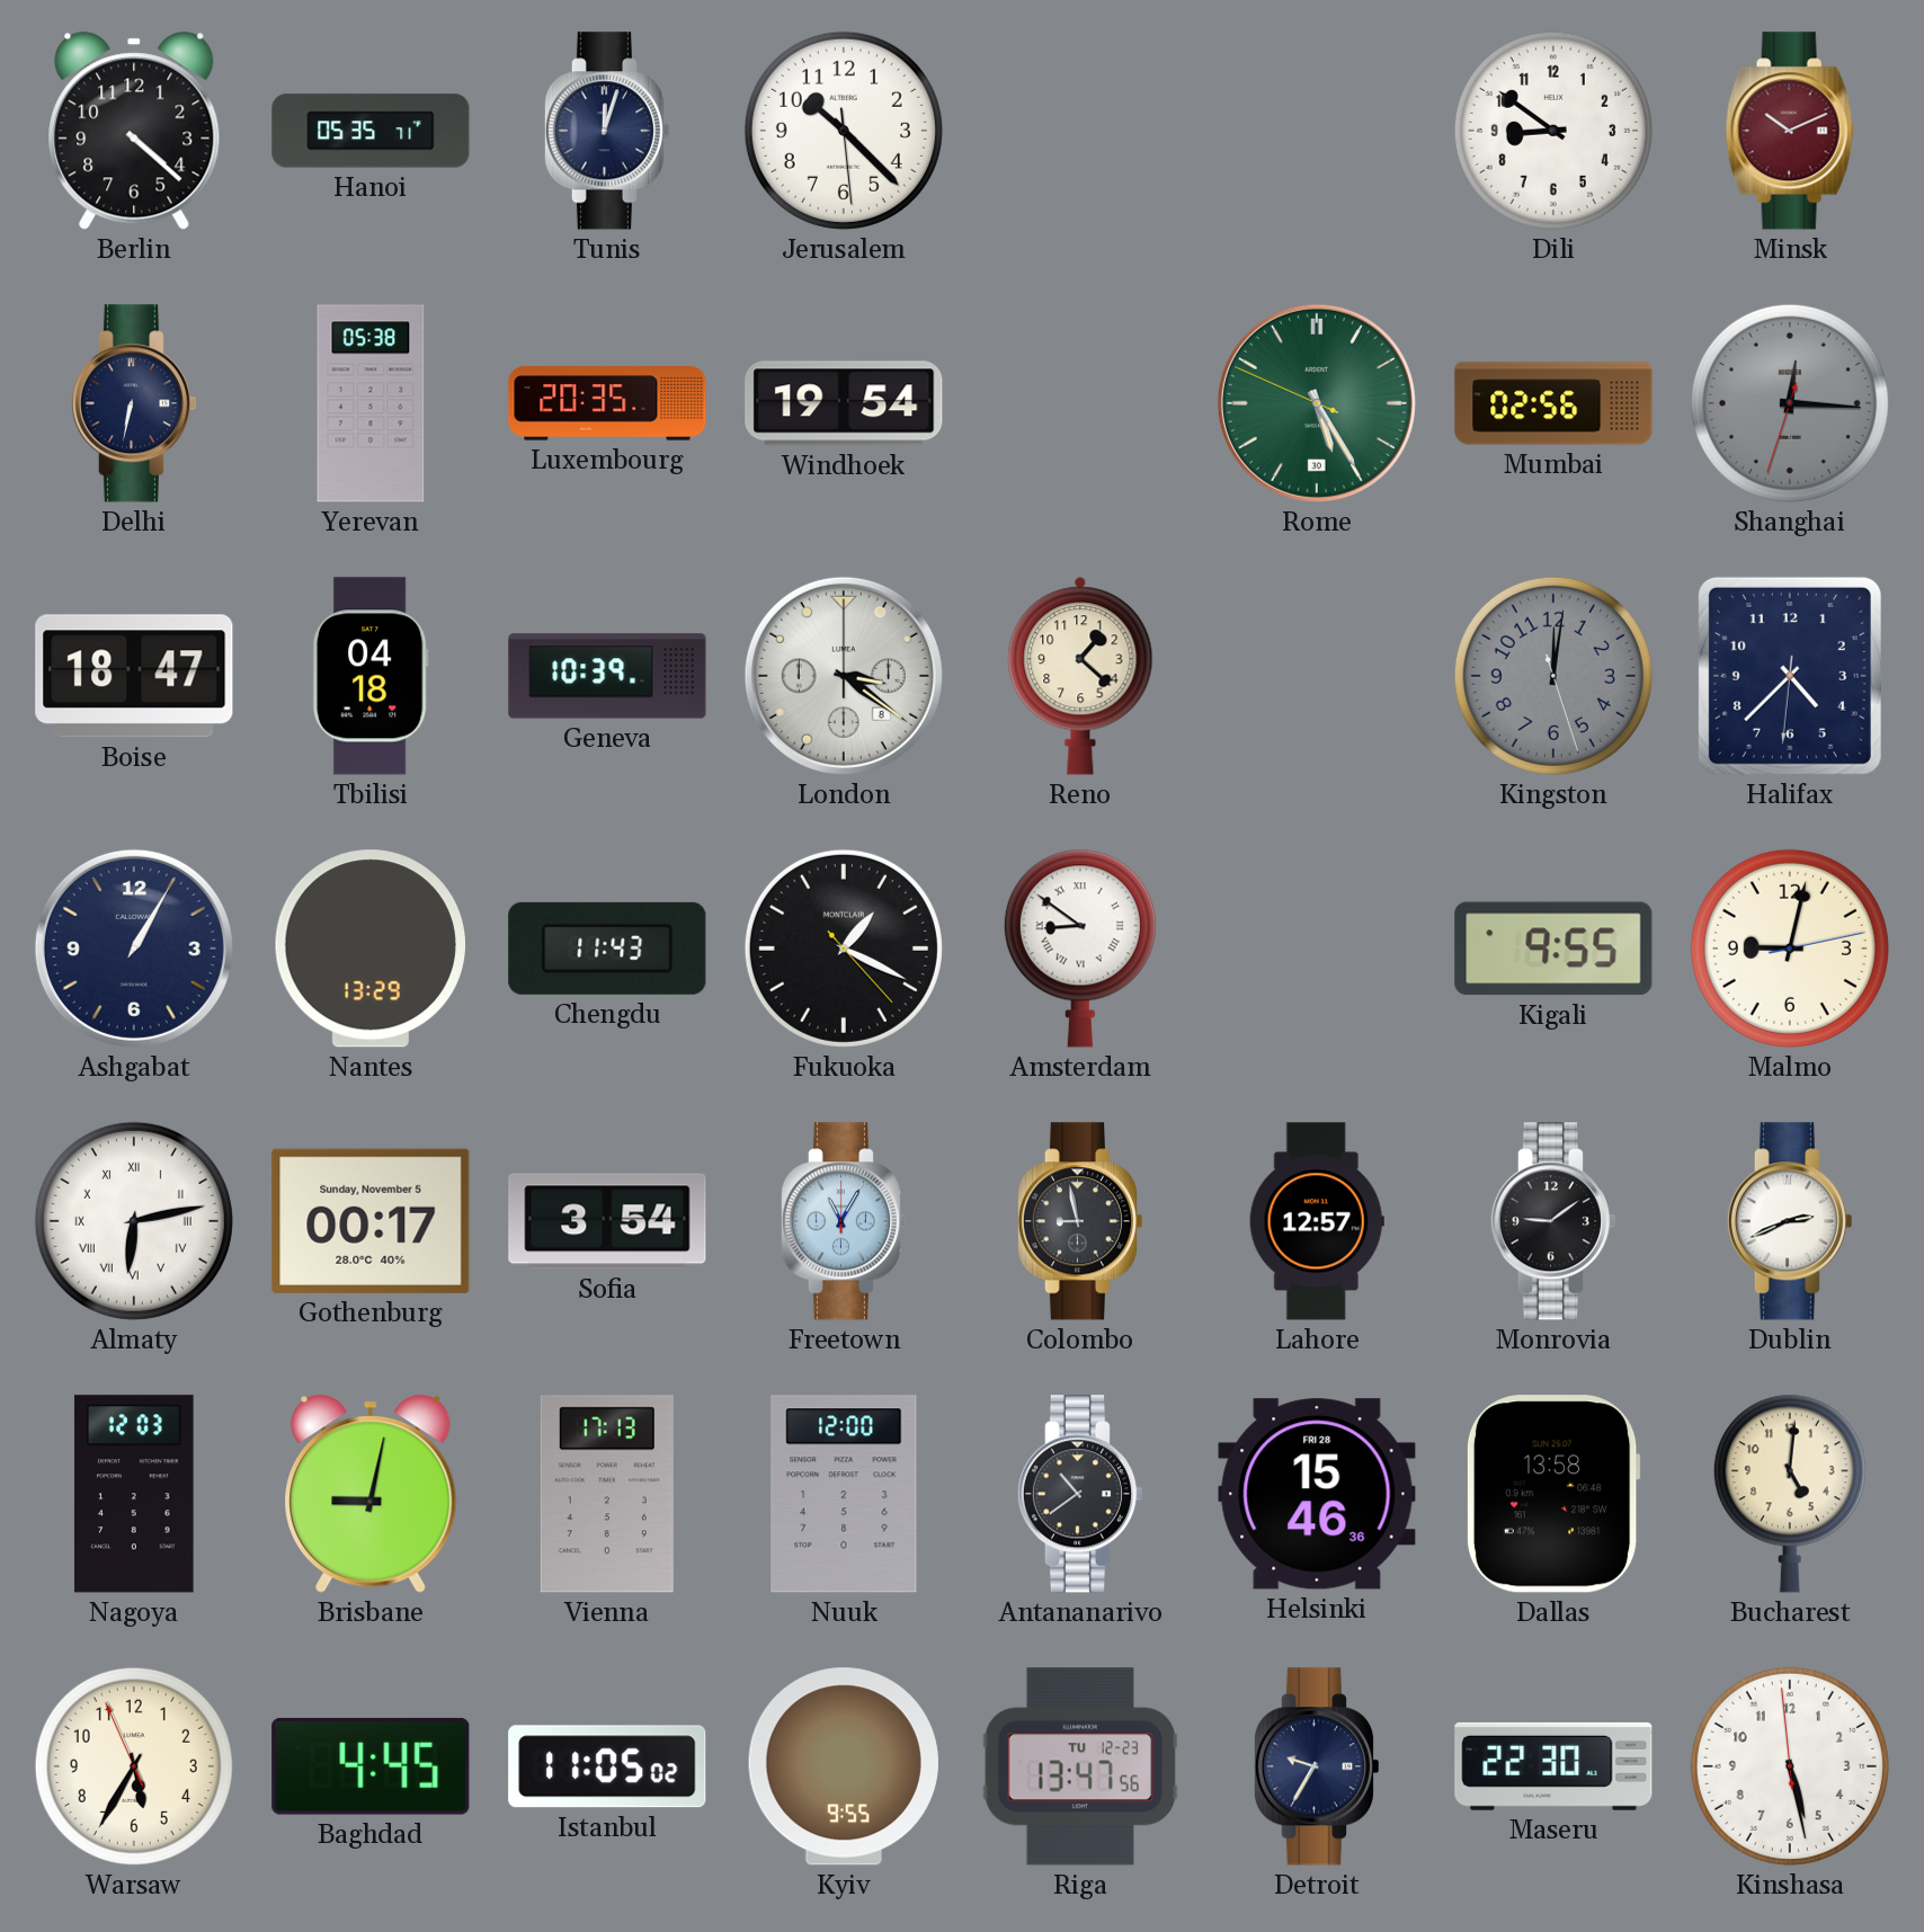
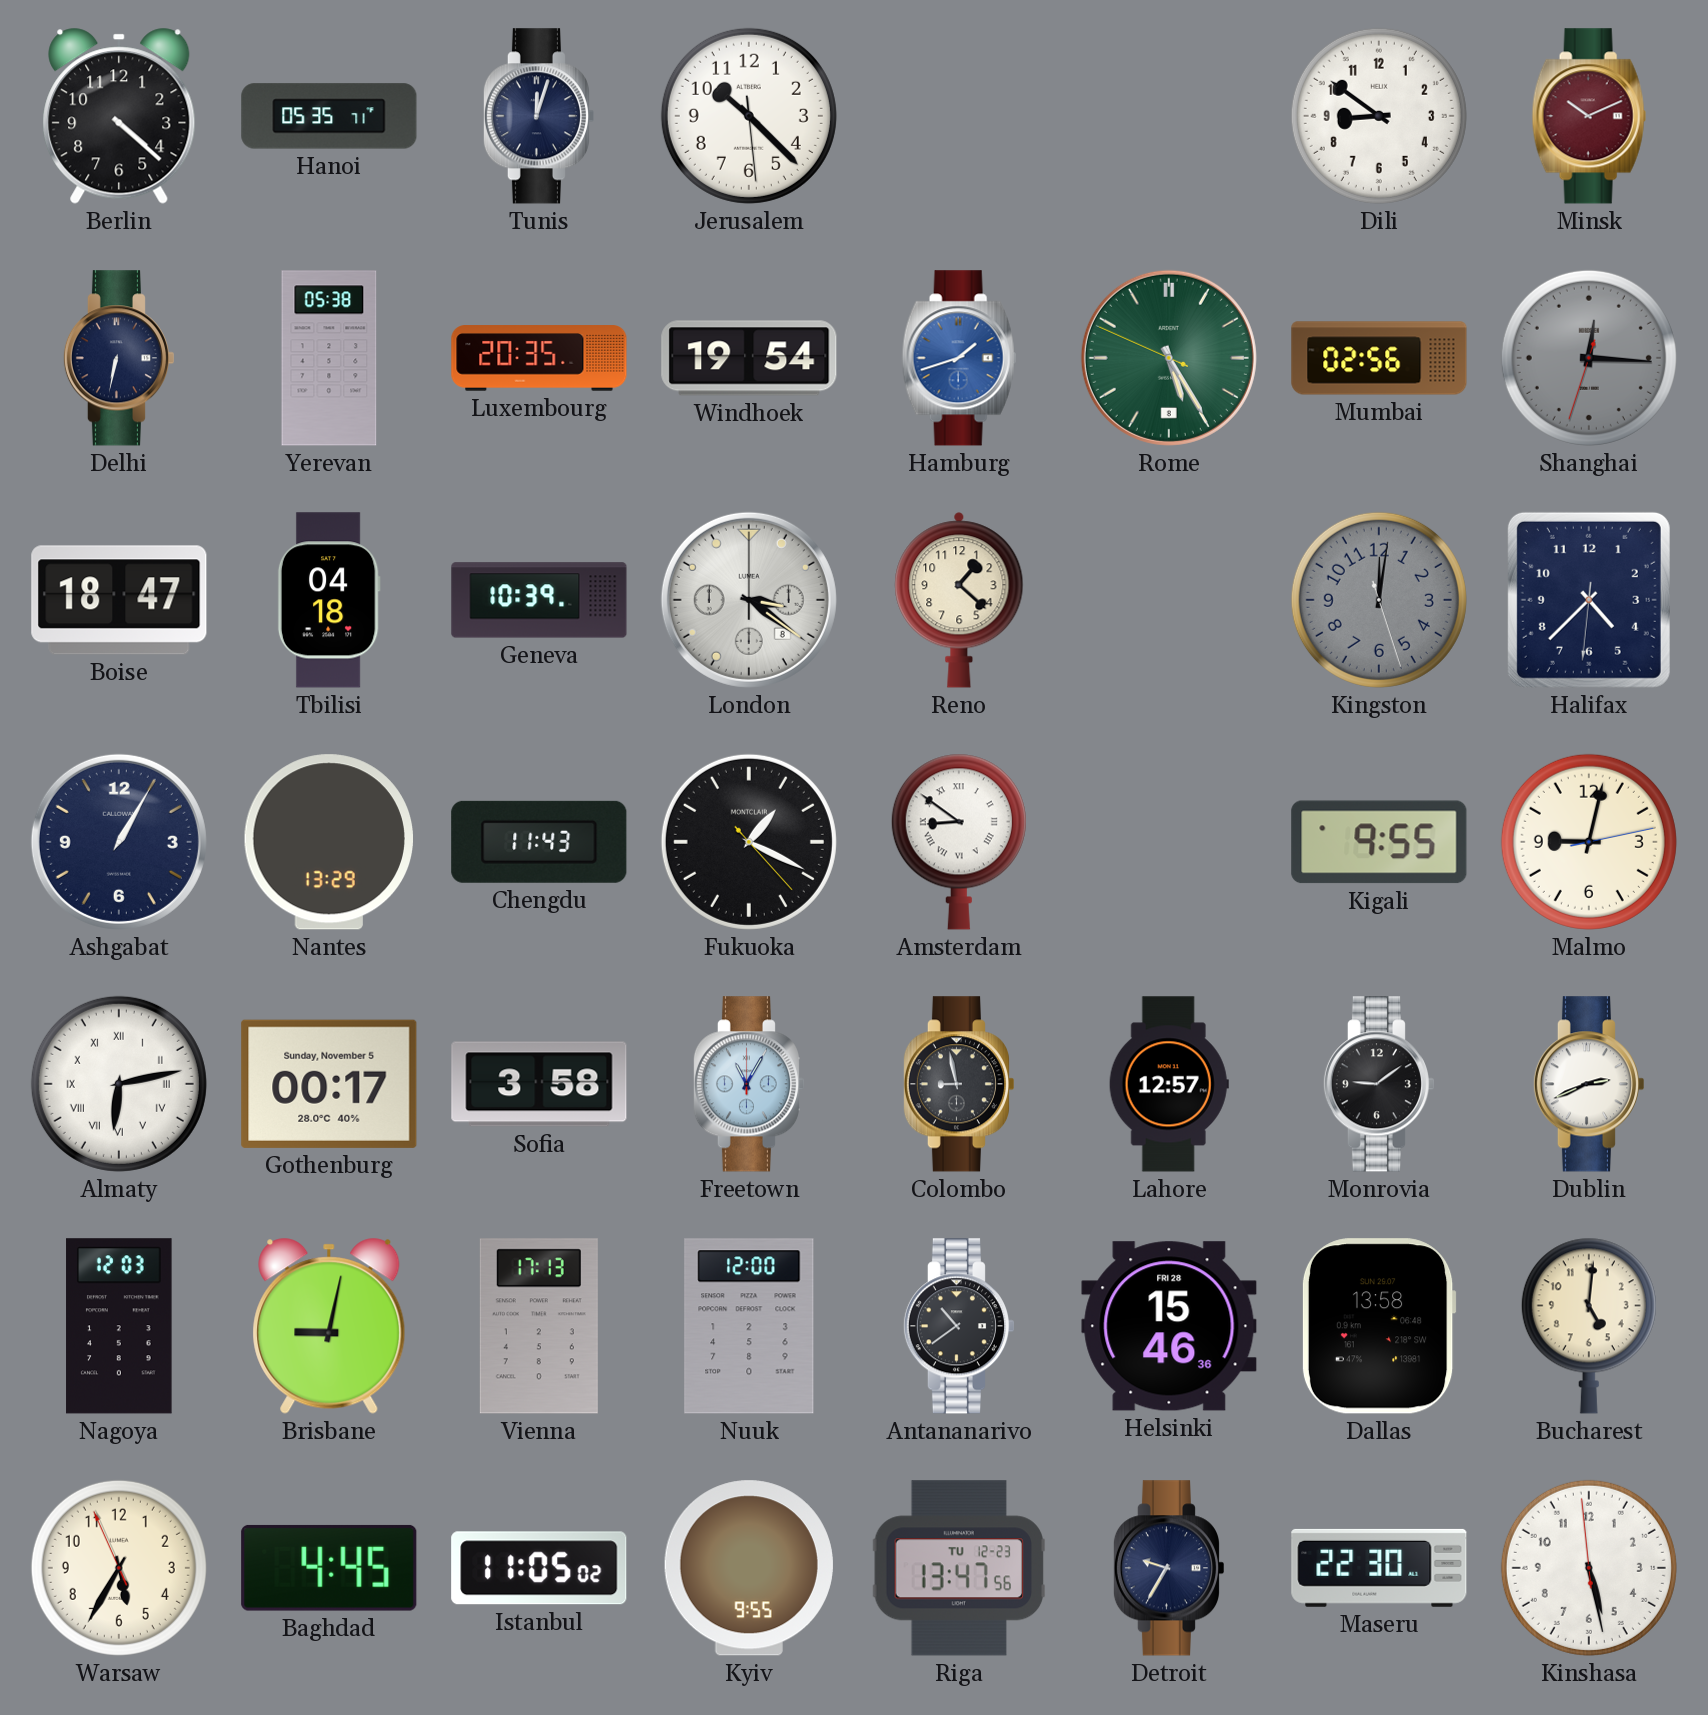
Hamburg: none -> 1:42
Rome date: 30 -> 8
Sofia: 3:54 -> 3:58
